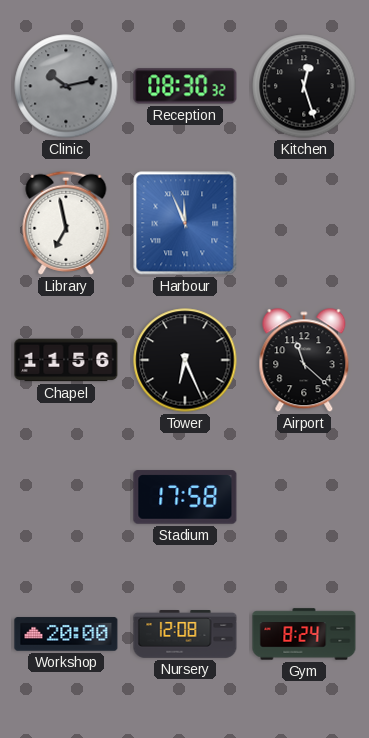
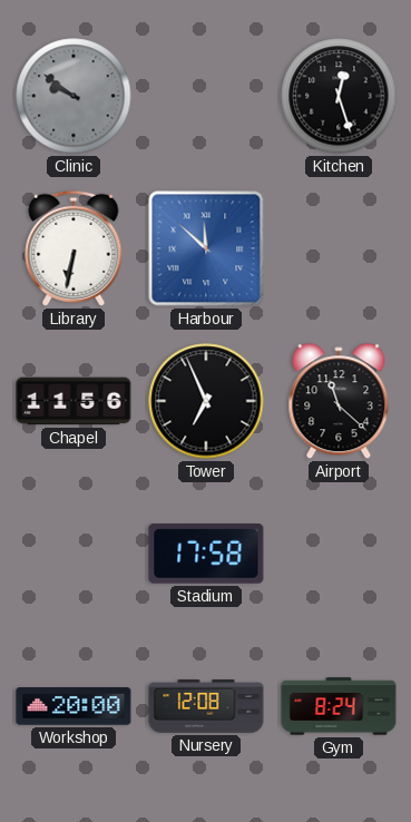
Clinic: 10:13 -> 9:51
Reception: 08:30 -> none
Library: 6:58 -> 6:32
Harbour: 11:56 -> 11:52
Tower: 6:26 -> 6:56
